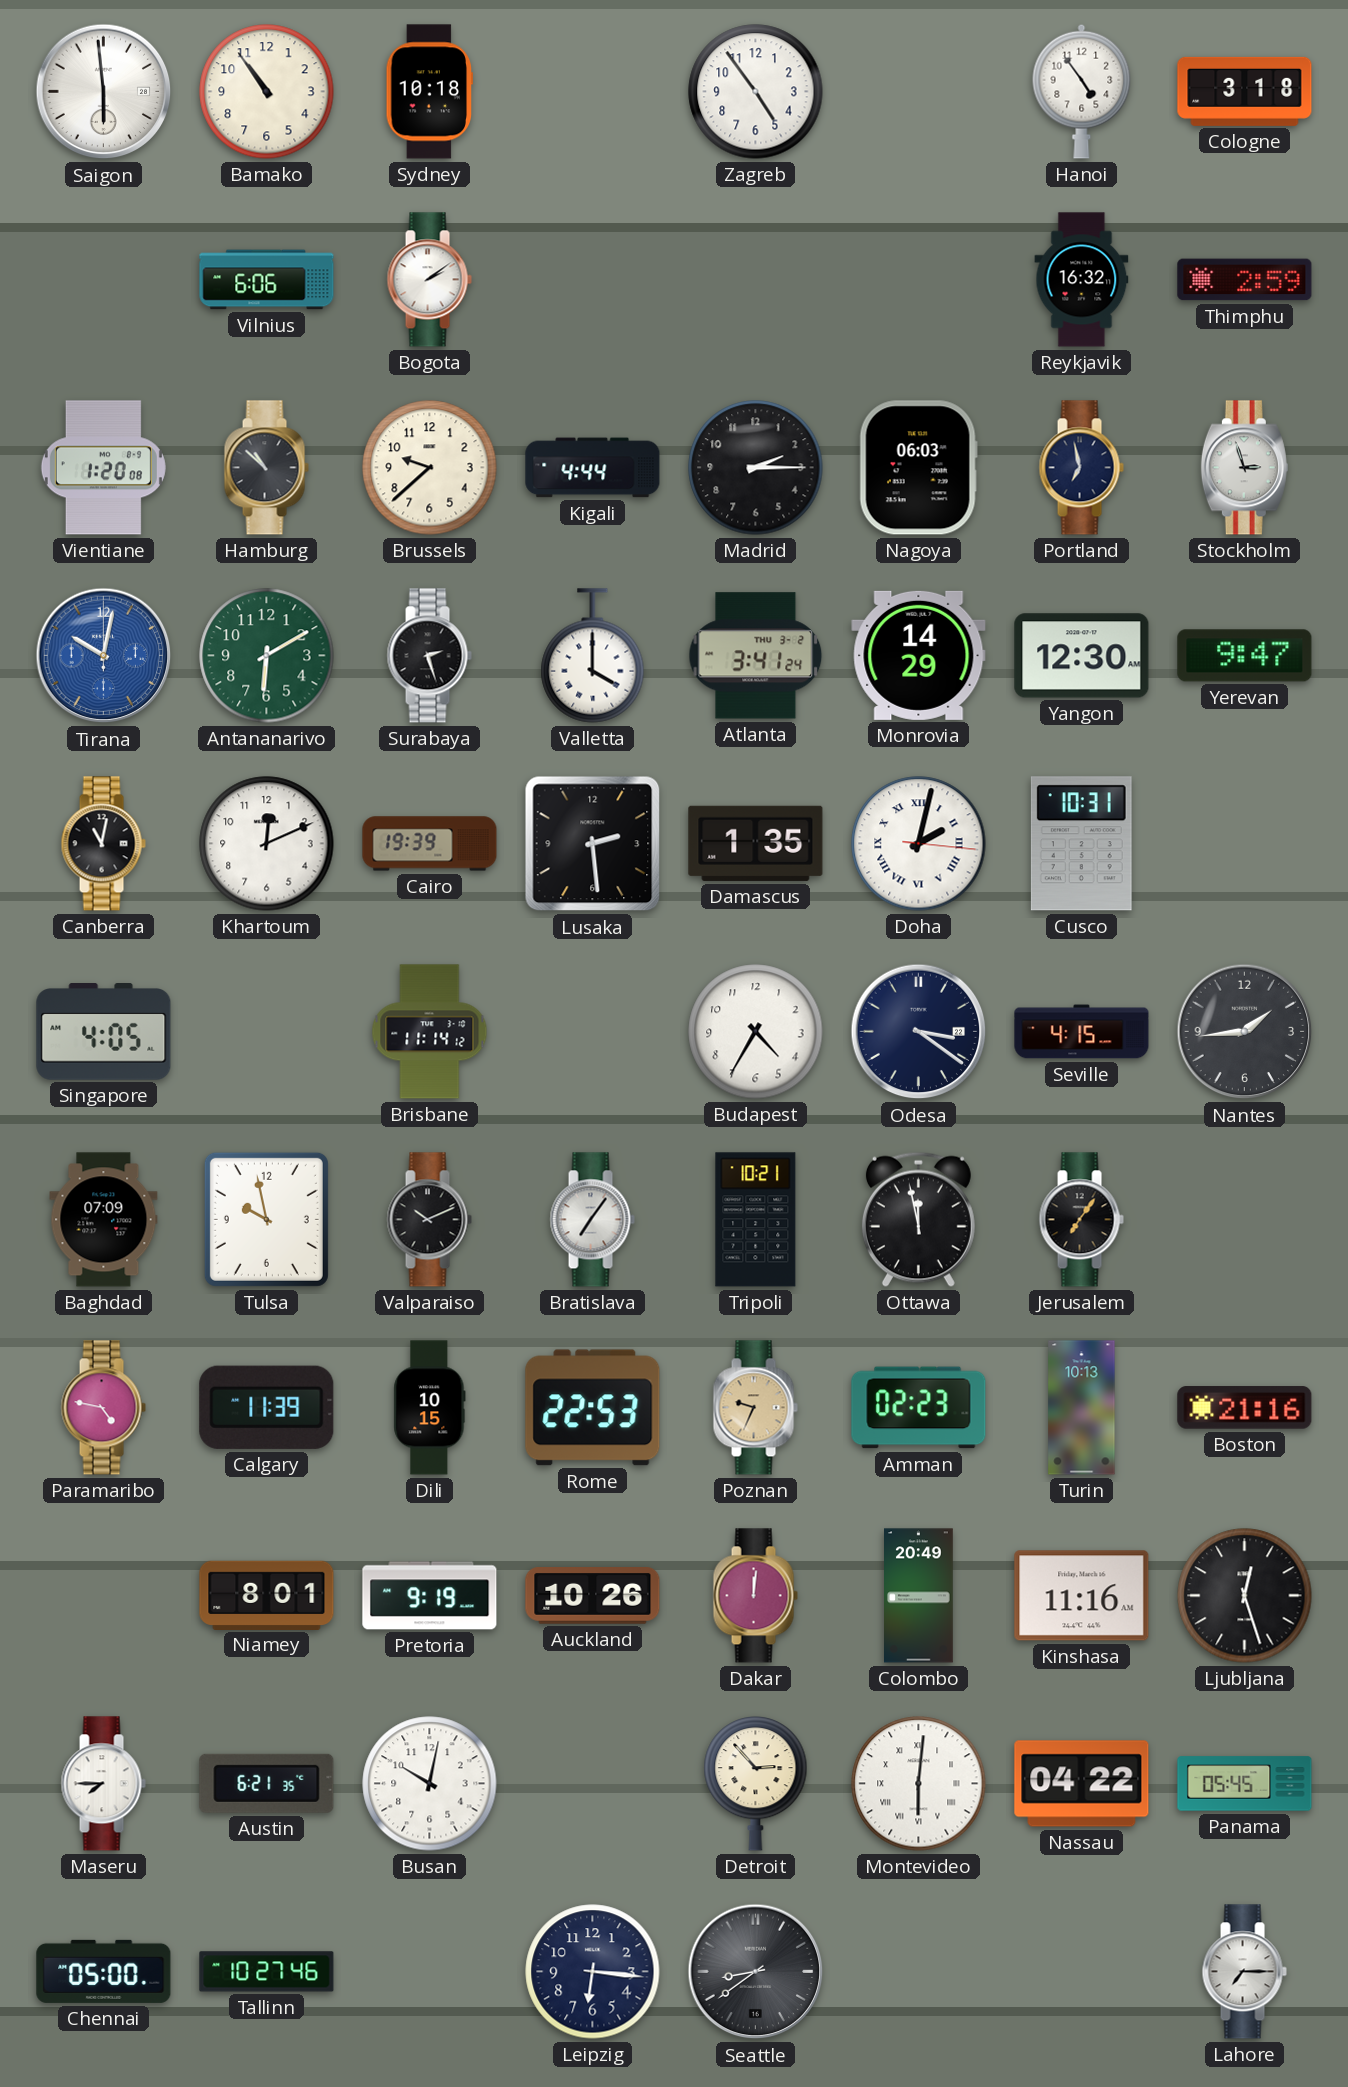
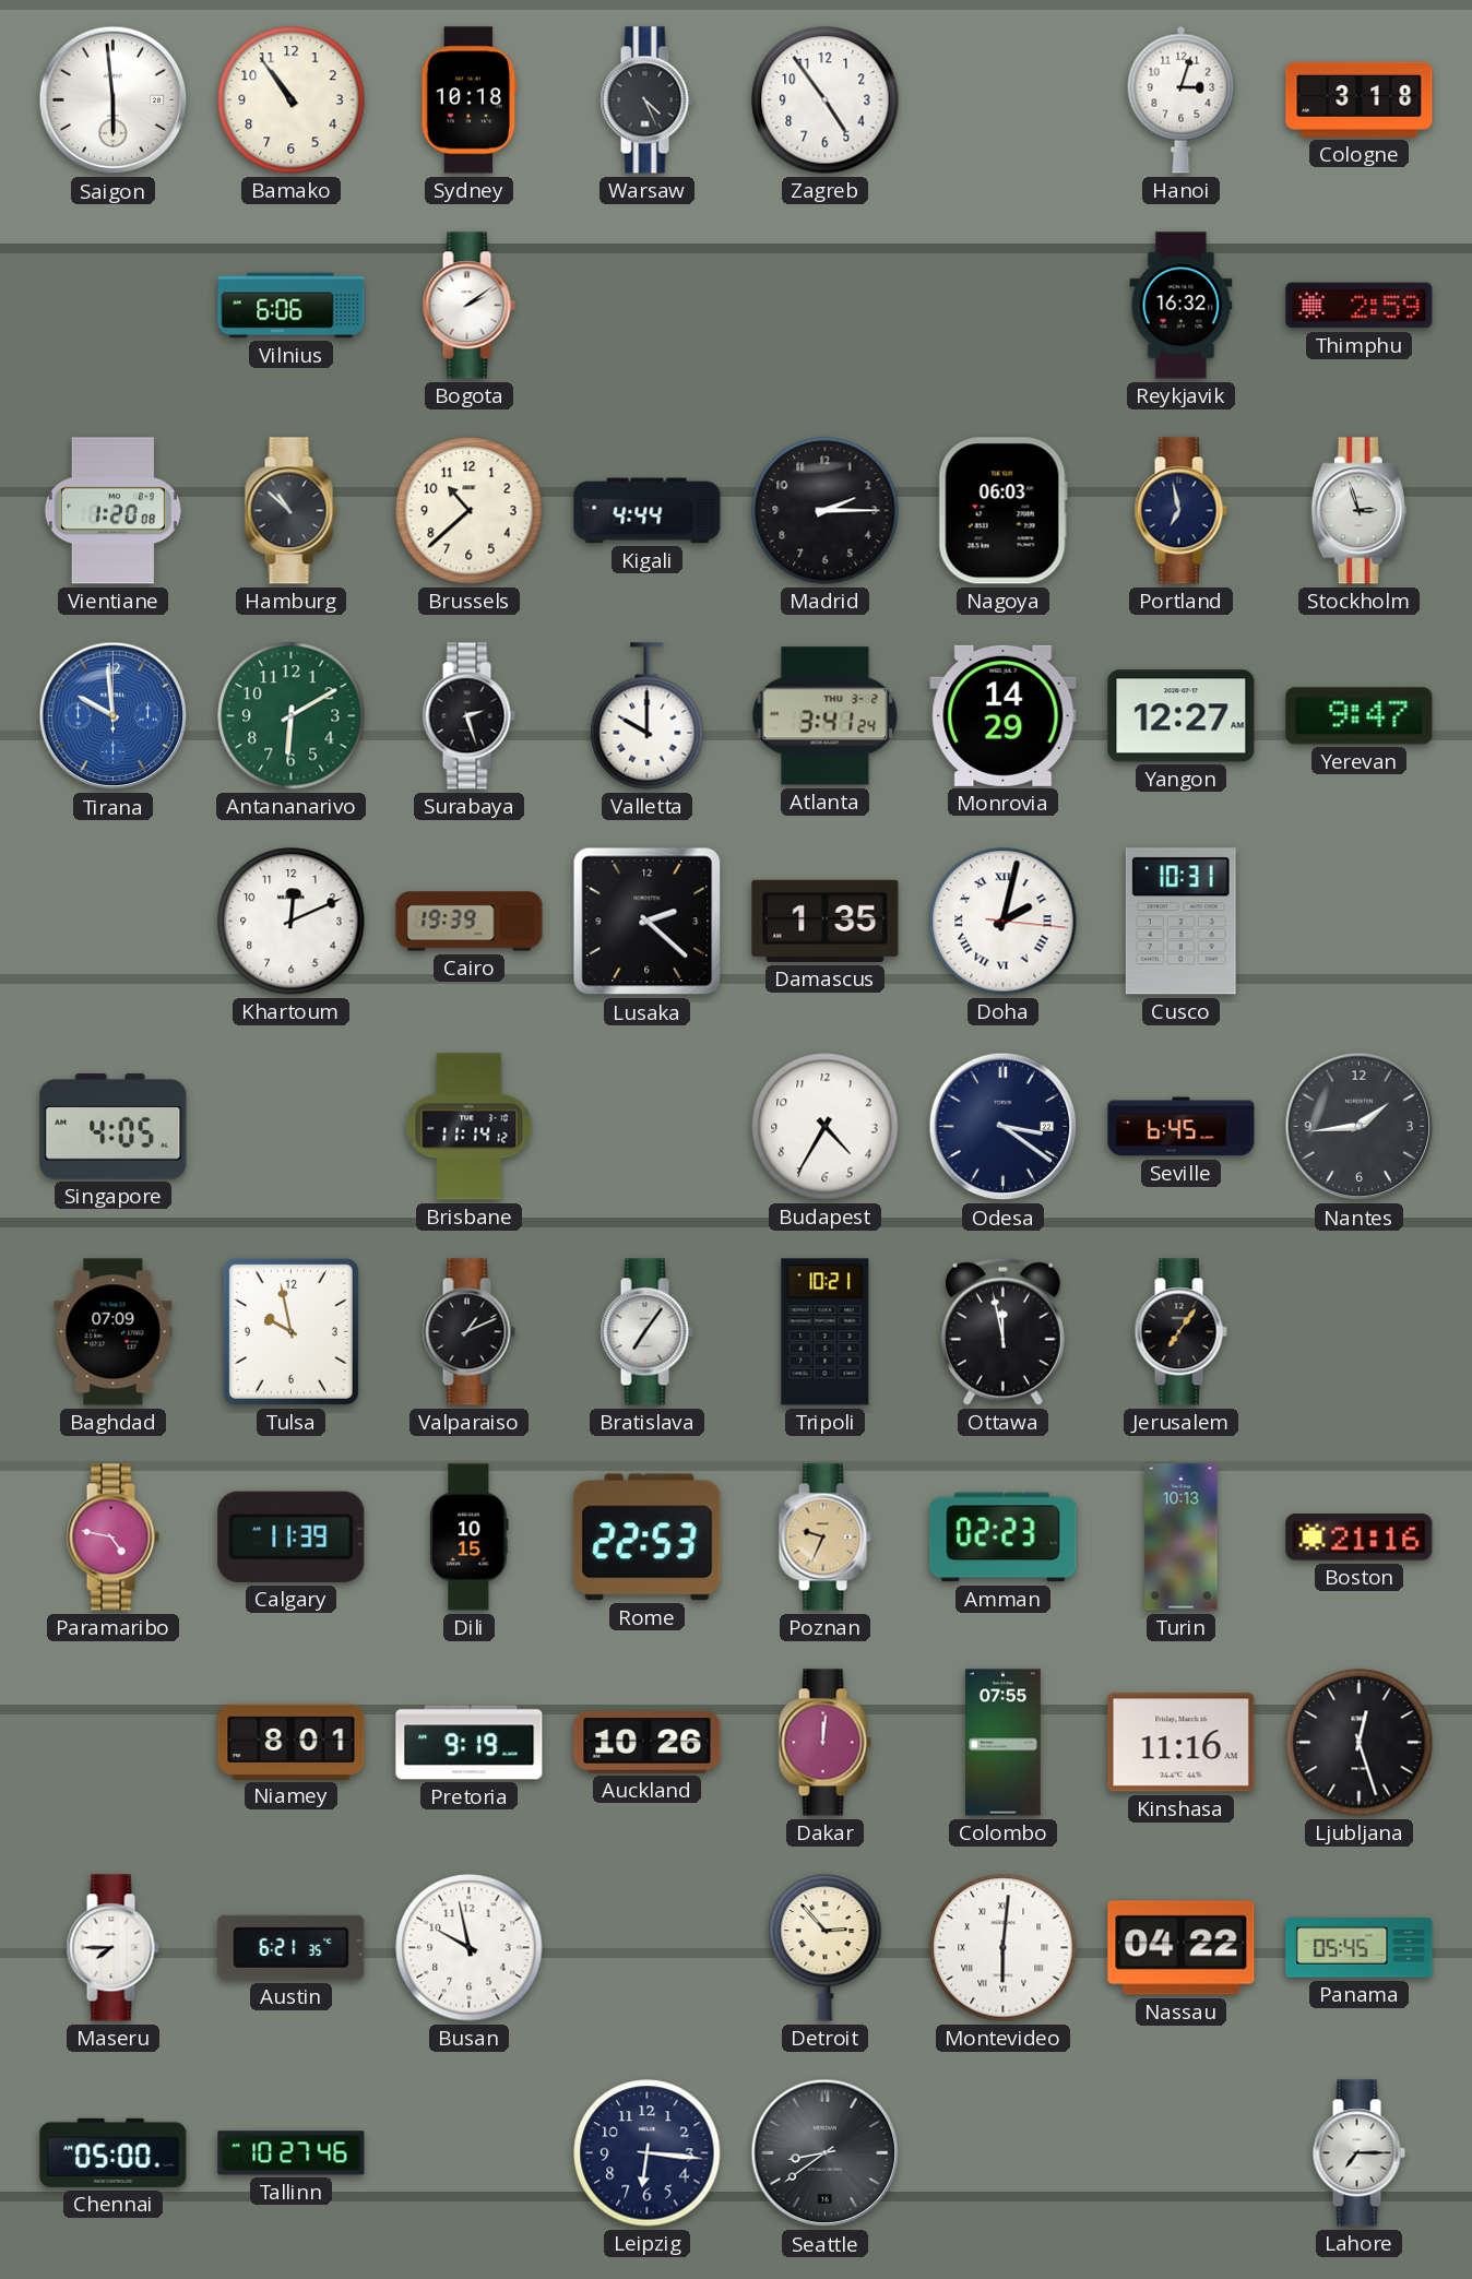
Warsaw: none -> 4:26
Hanoi: 4:54 -> 3:03
Brussels: 9:38 -> 10:38
Tirana: 10:02 -> 9:59
Valletta: 4:00 -> 10:00
Yangon: 12:30 -> 12:27
Canberra: 11:02 -> none
Lusaka: 2:29 -> 2:22
Seville: 4:15 -> 6:45
Valparaiso: 10:11 -> 1:11
Colombo: 20:49 -> 07:55
Busan: 10:02 -> 9:58
